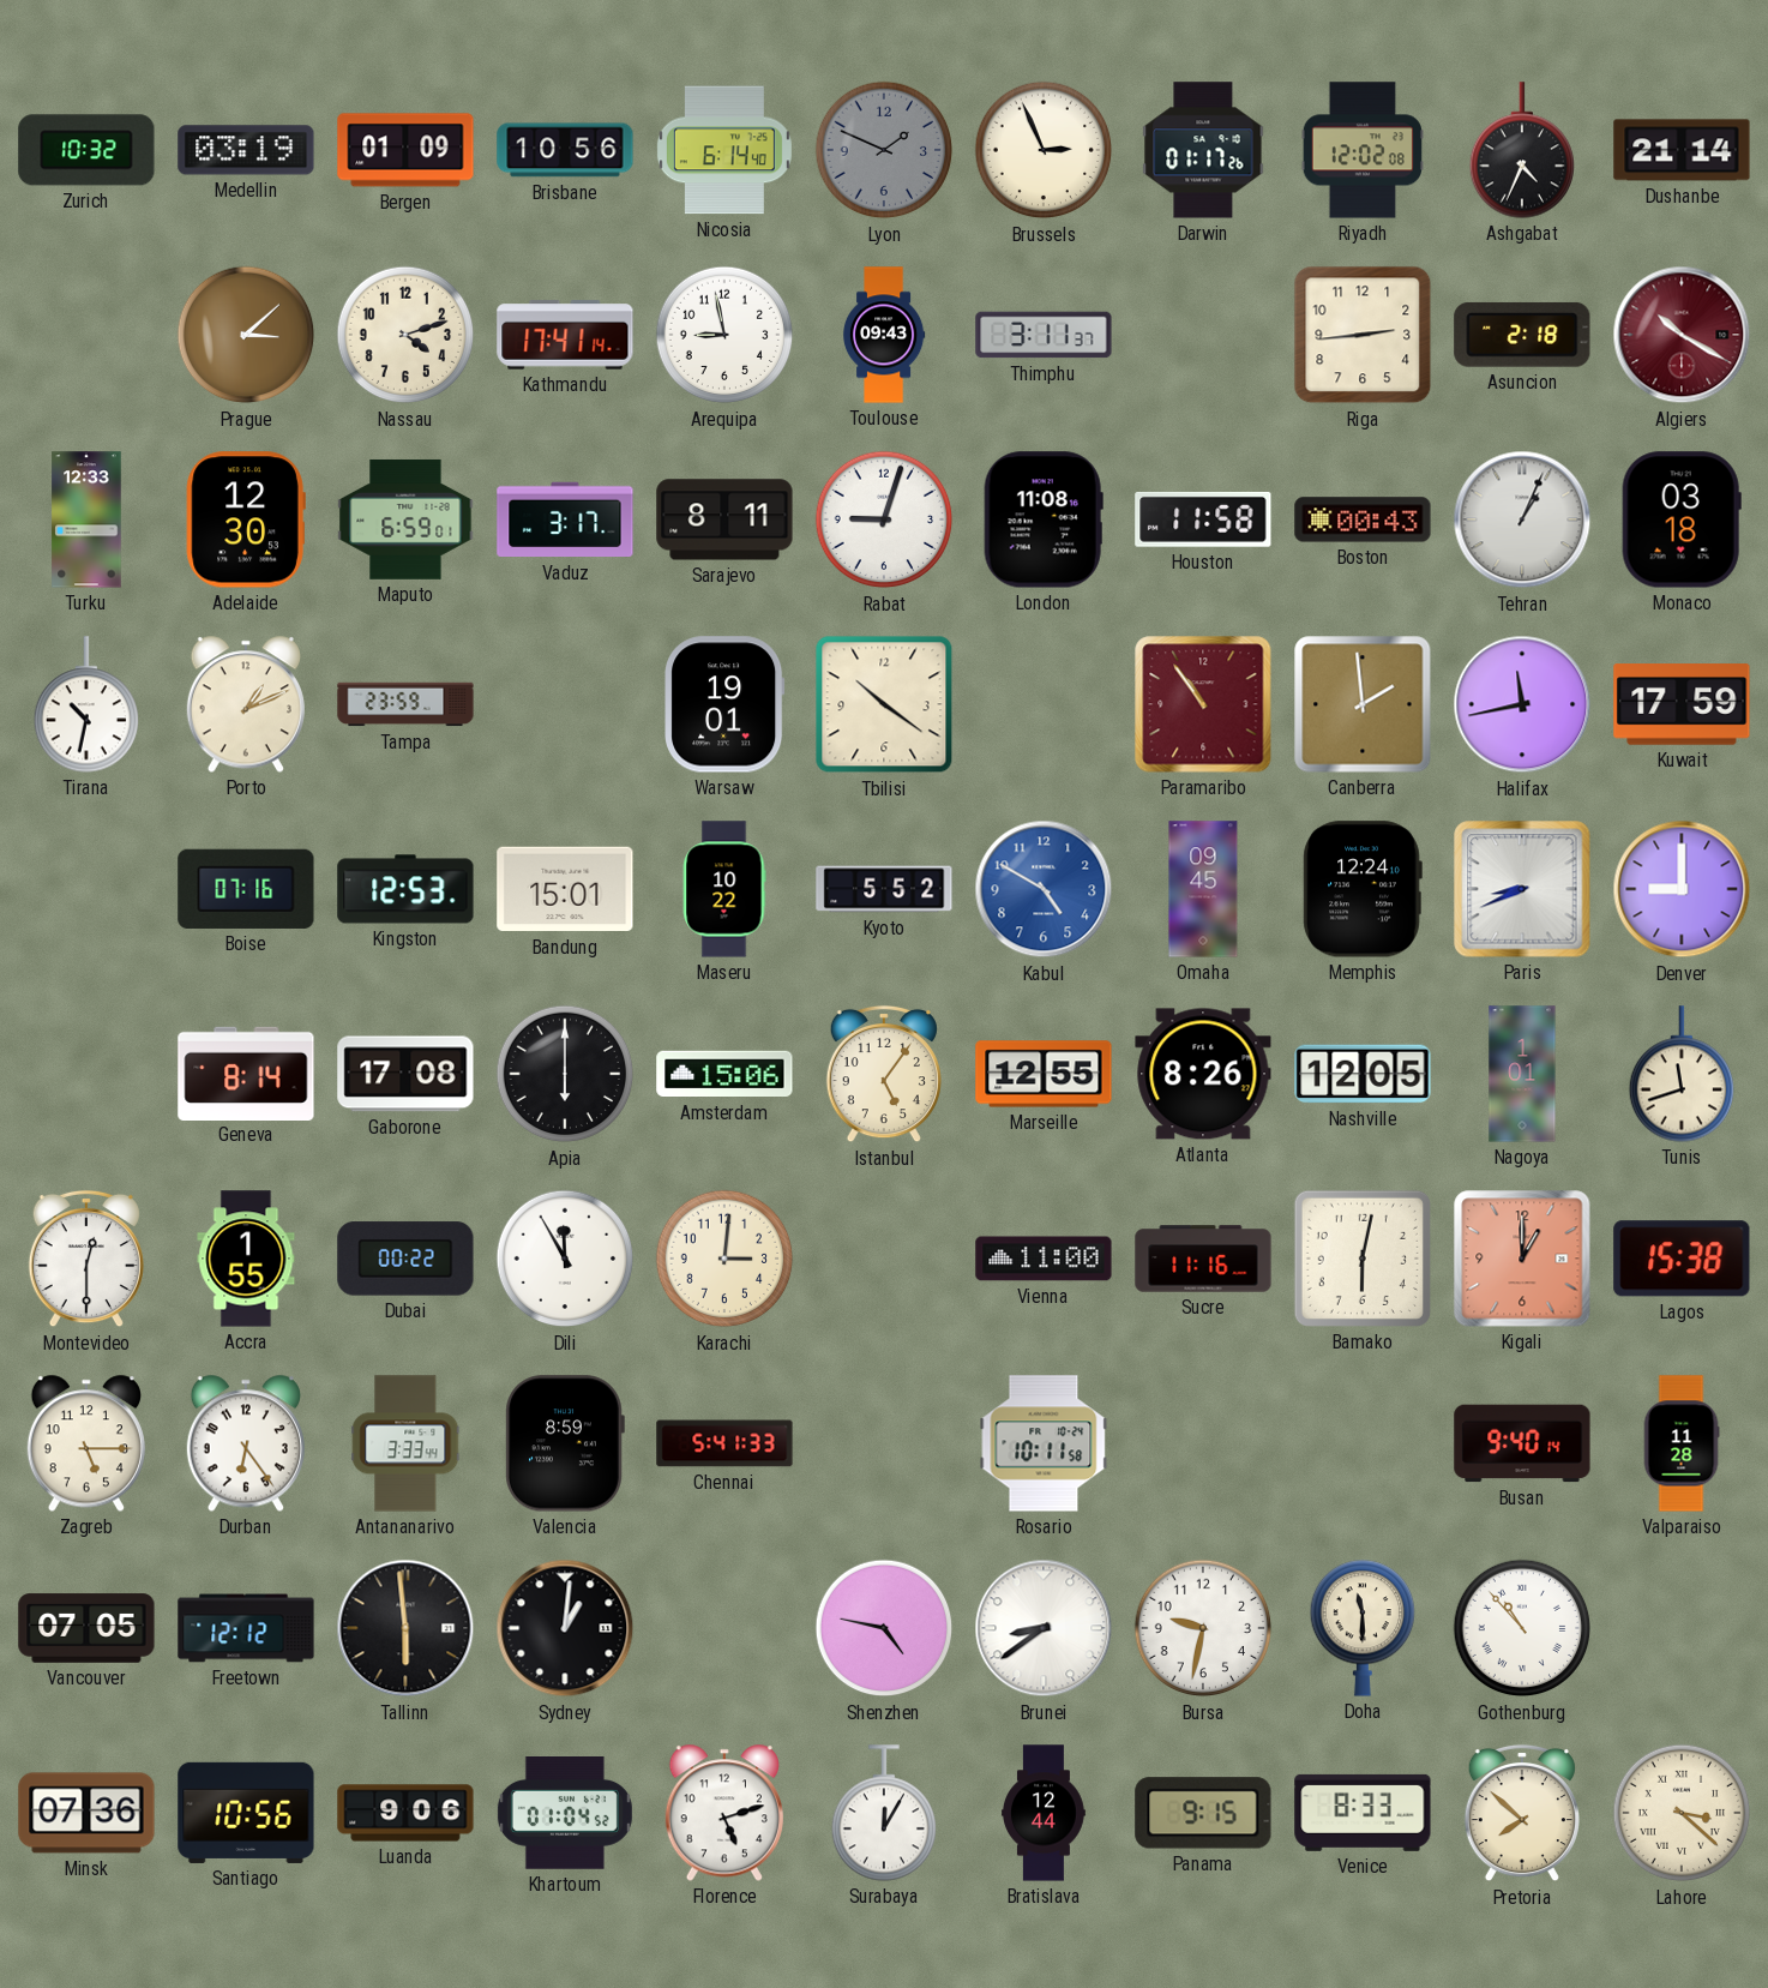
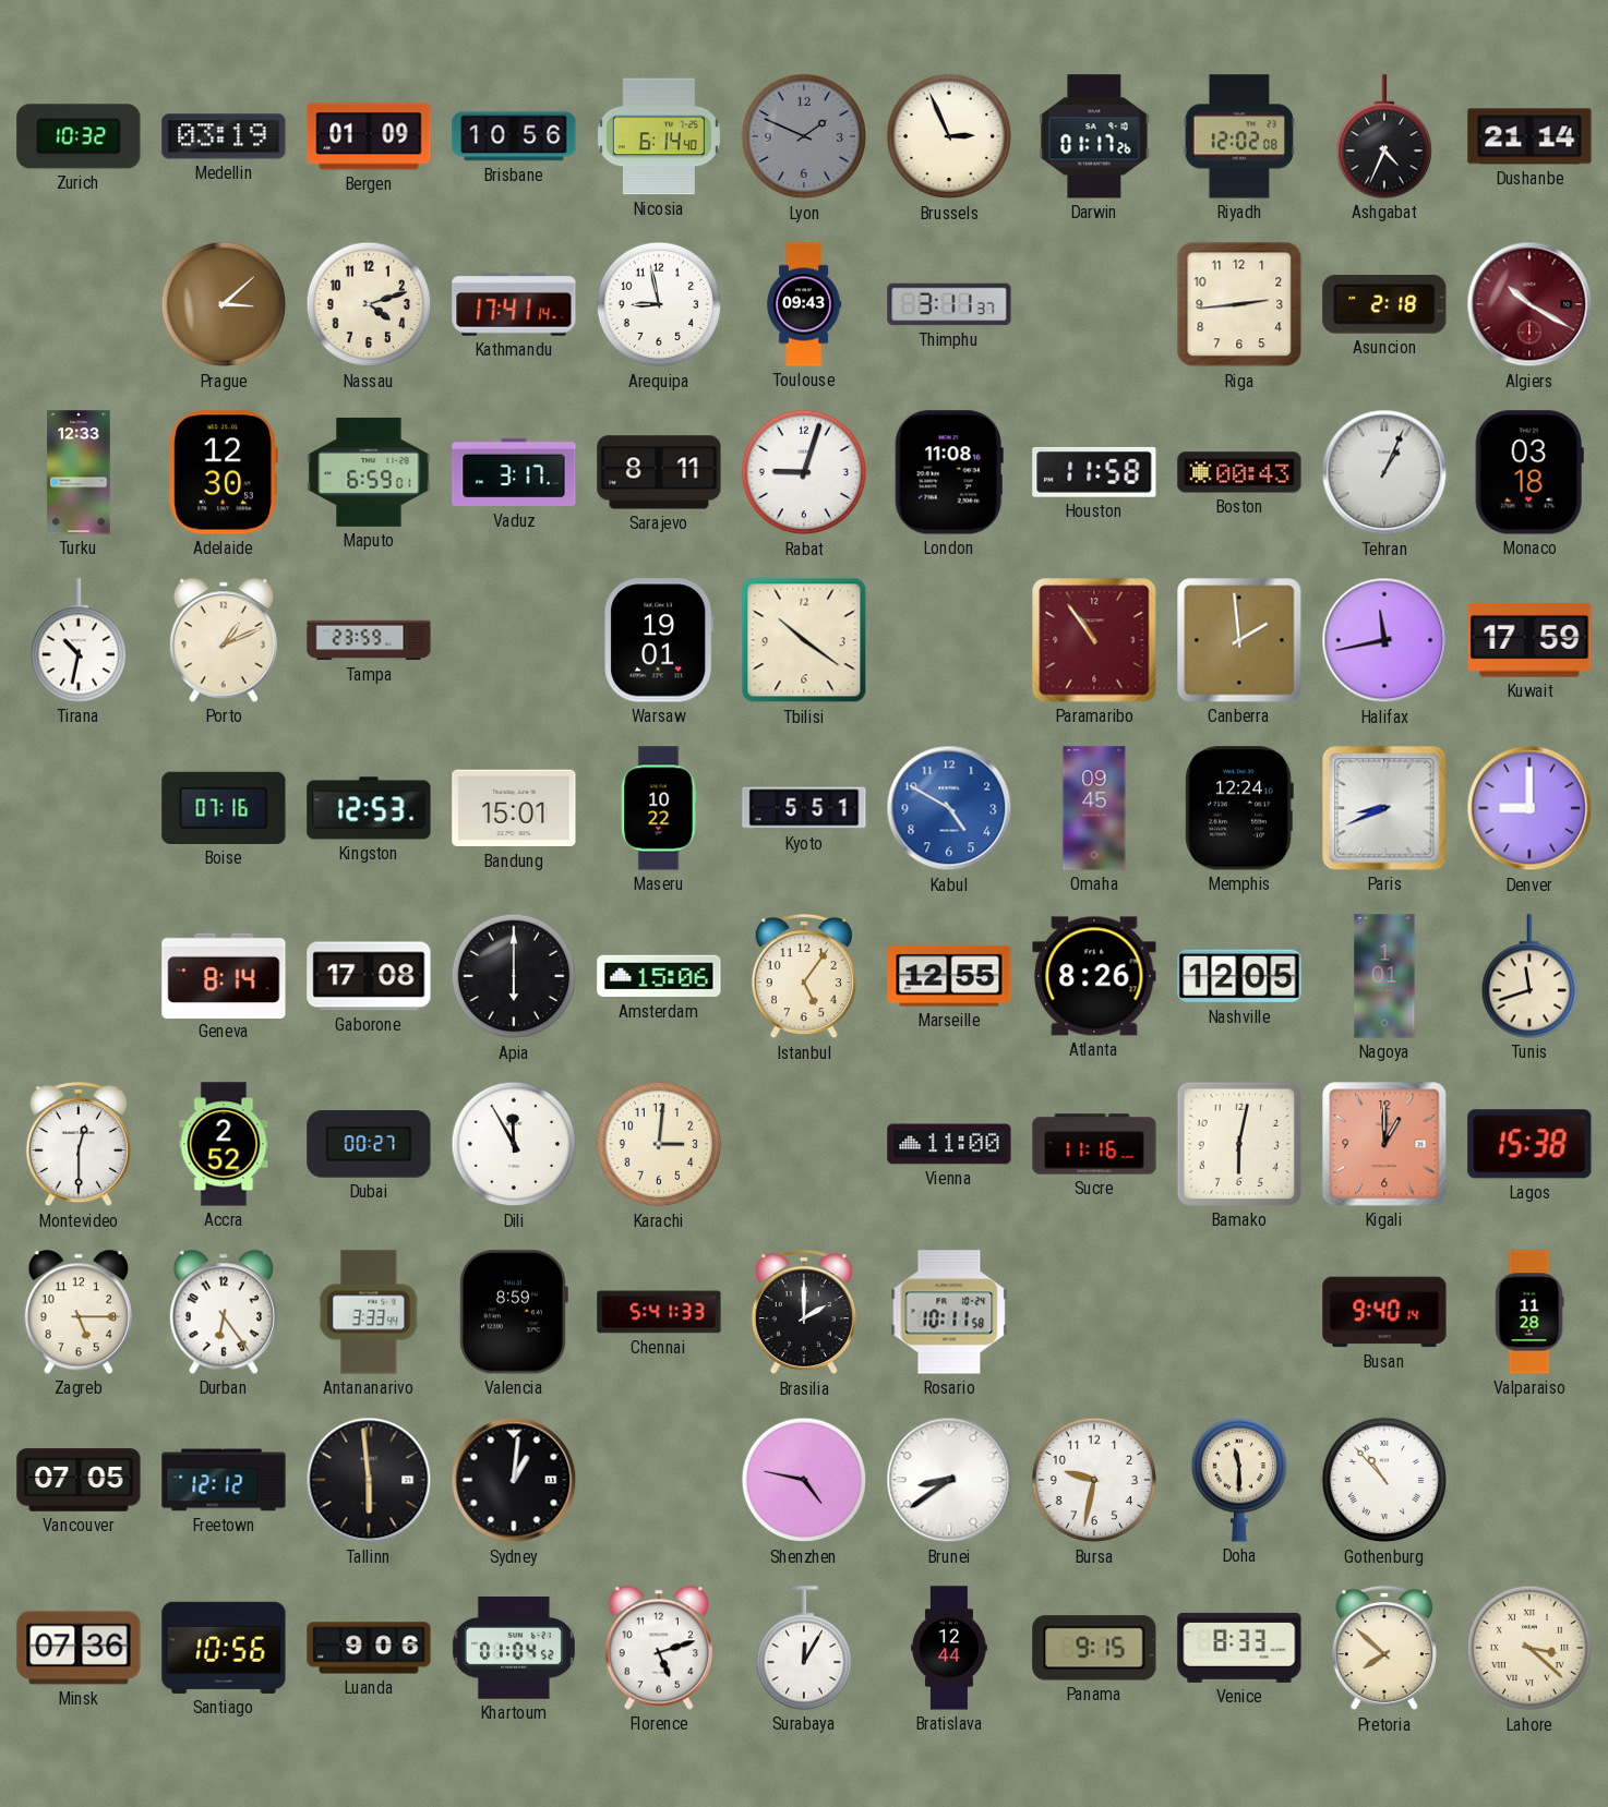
Kyoto: 5:52 -> 5:51
Accra: 1:55 -> 2:52
Dubai: 00:22 -> 00:27
Brasilia: none -> 2:00
